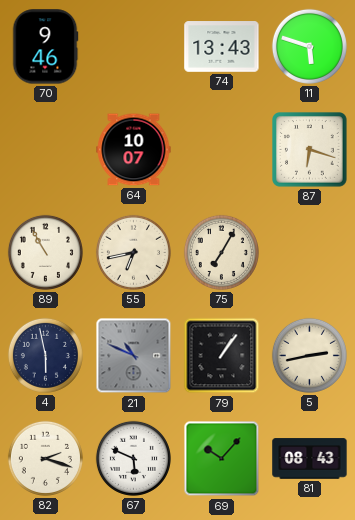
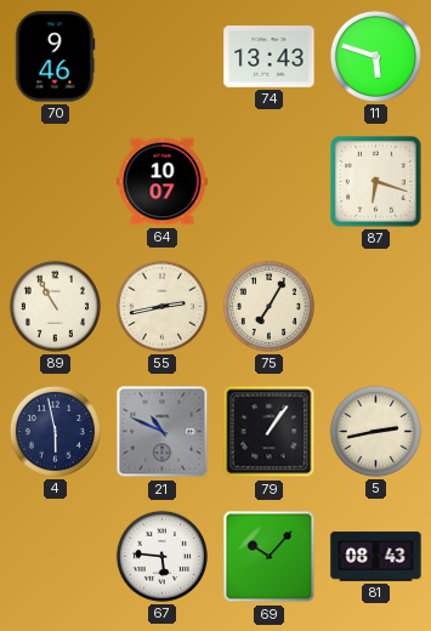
55: 6:43 -> 2:43
82: 2:18 -> none
67: 5:49 -> 5:46
